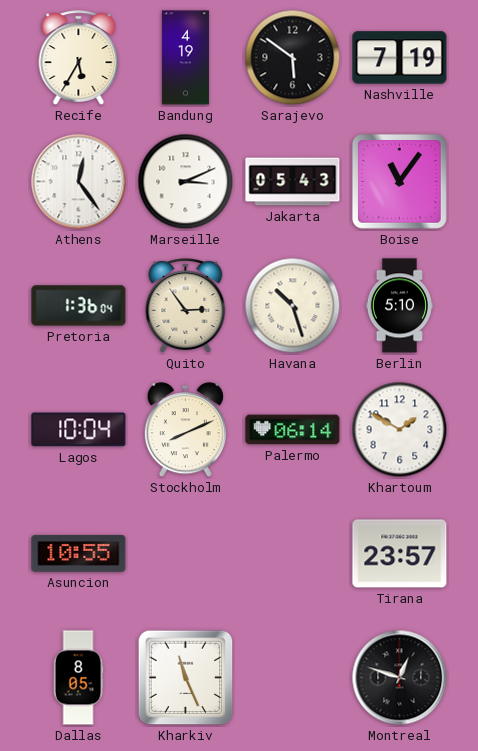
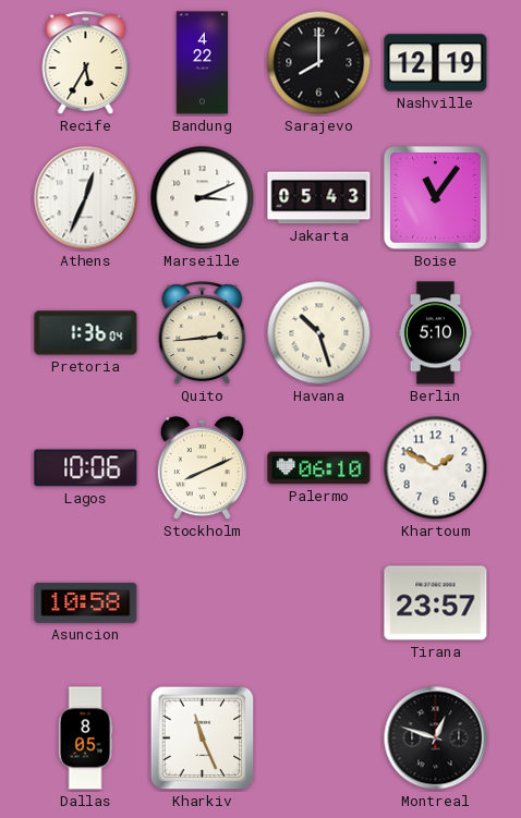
Bandung: 4:19 -> 4:22
Sarajevo: 5:51 -> 8:00
Nashville: 7:19 -> 12:19
Athens: 12:24 -> 12:34
Quito: 2:54 -> 2:44
Lagos: 10:04 -> 10:06
Palermo: 06:14 -> 06:10
Asuncion: 10:55 -> 10:58
